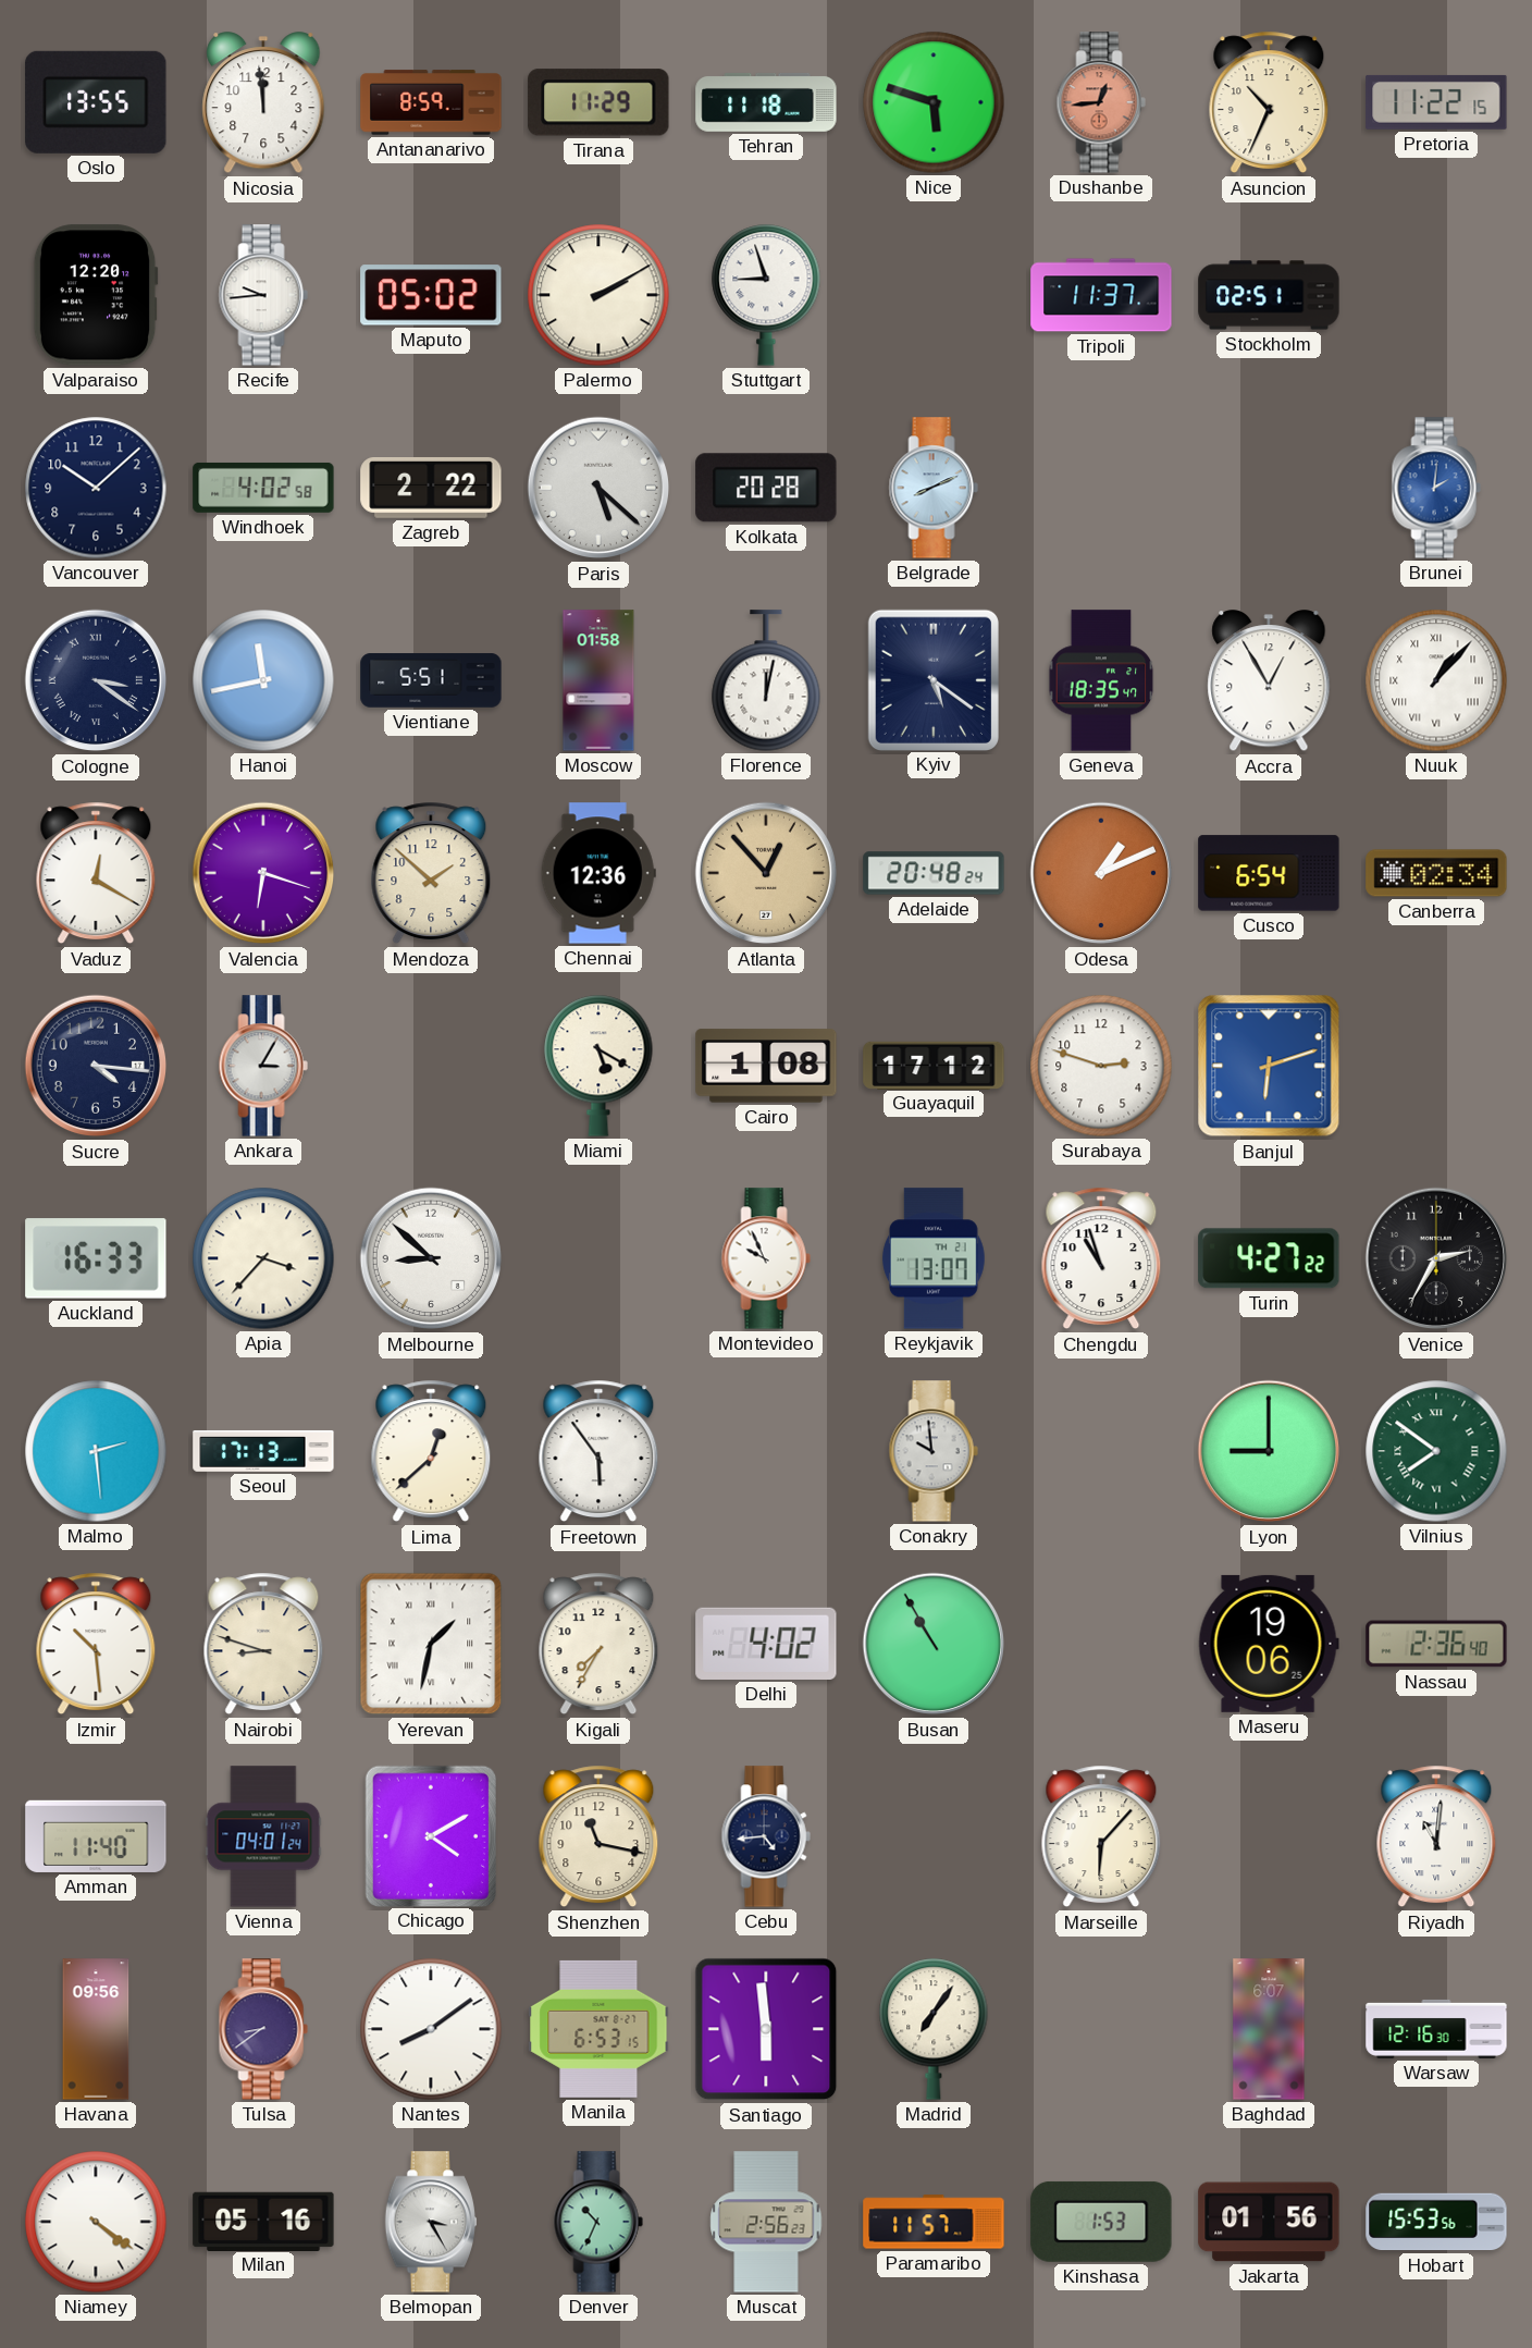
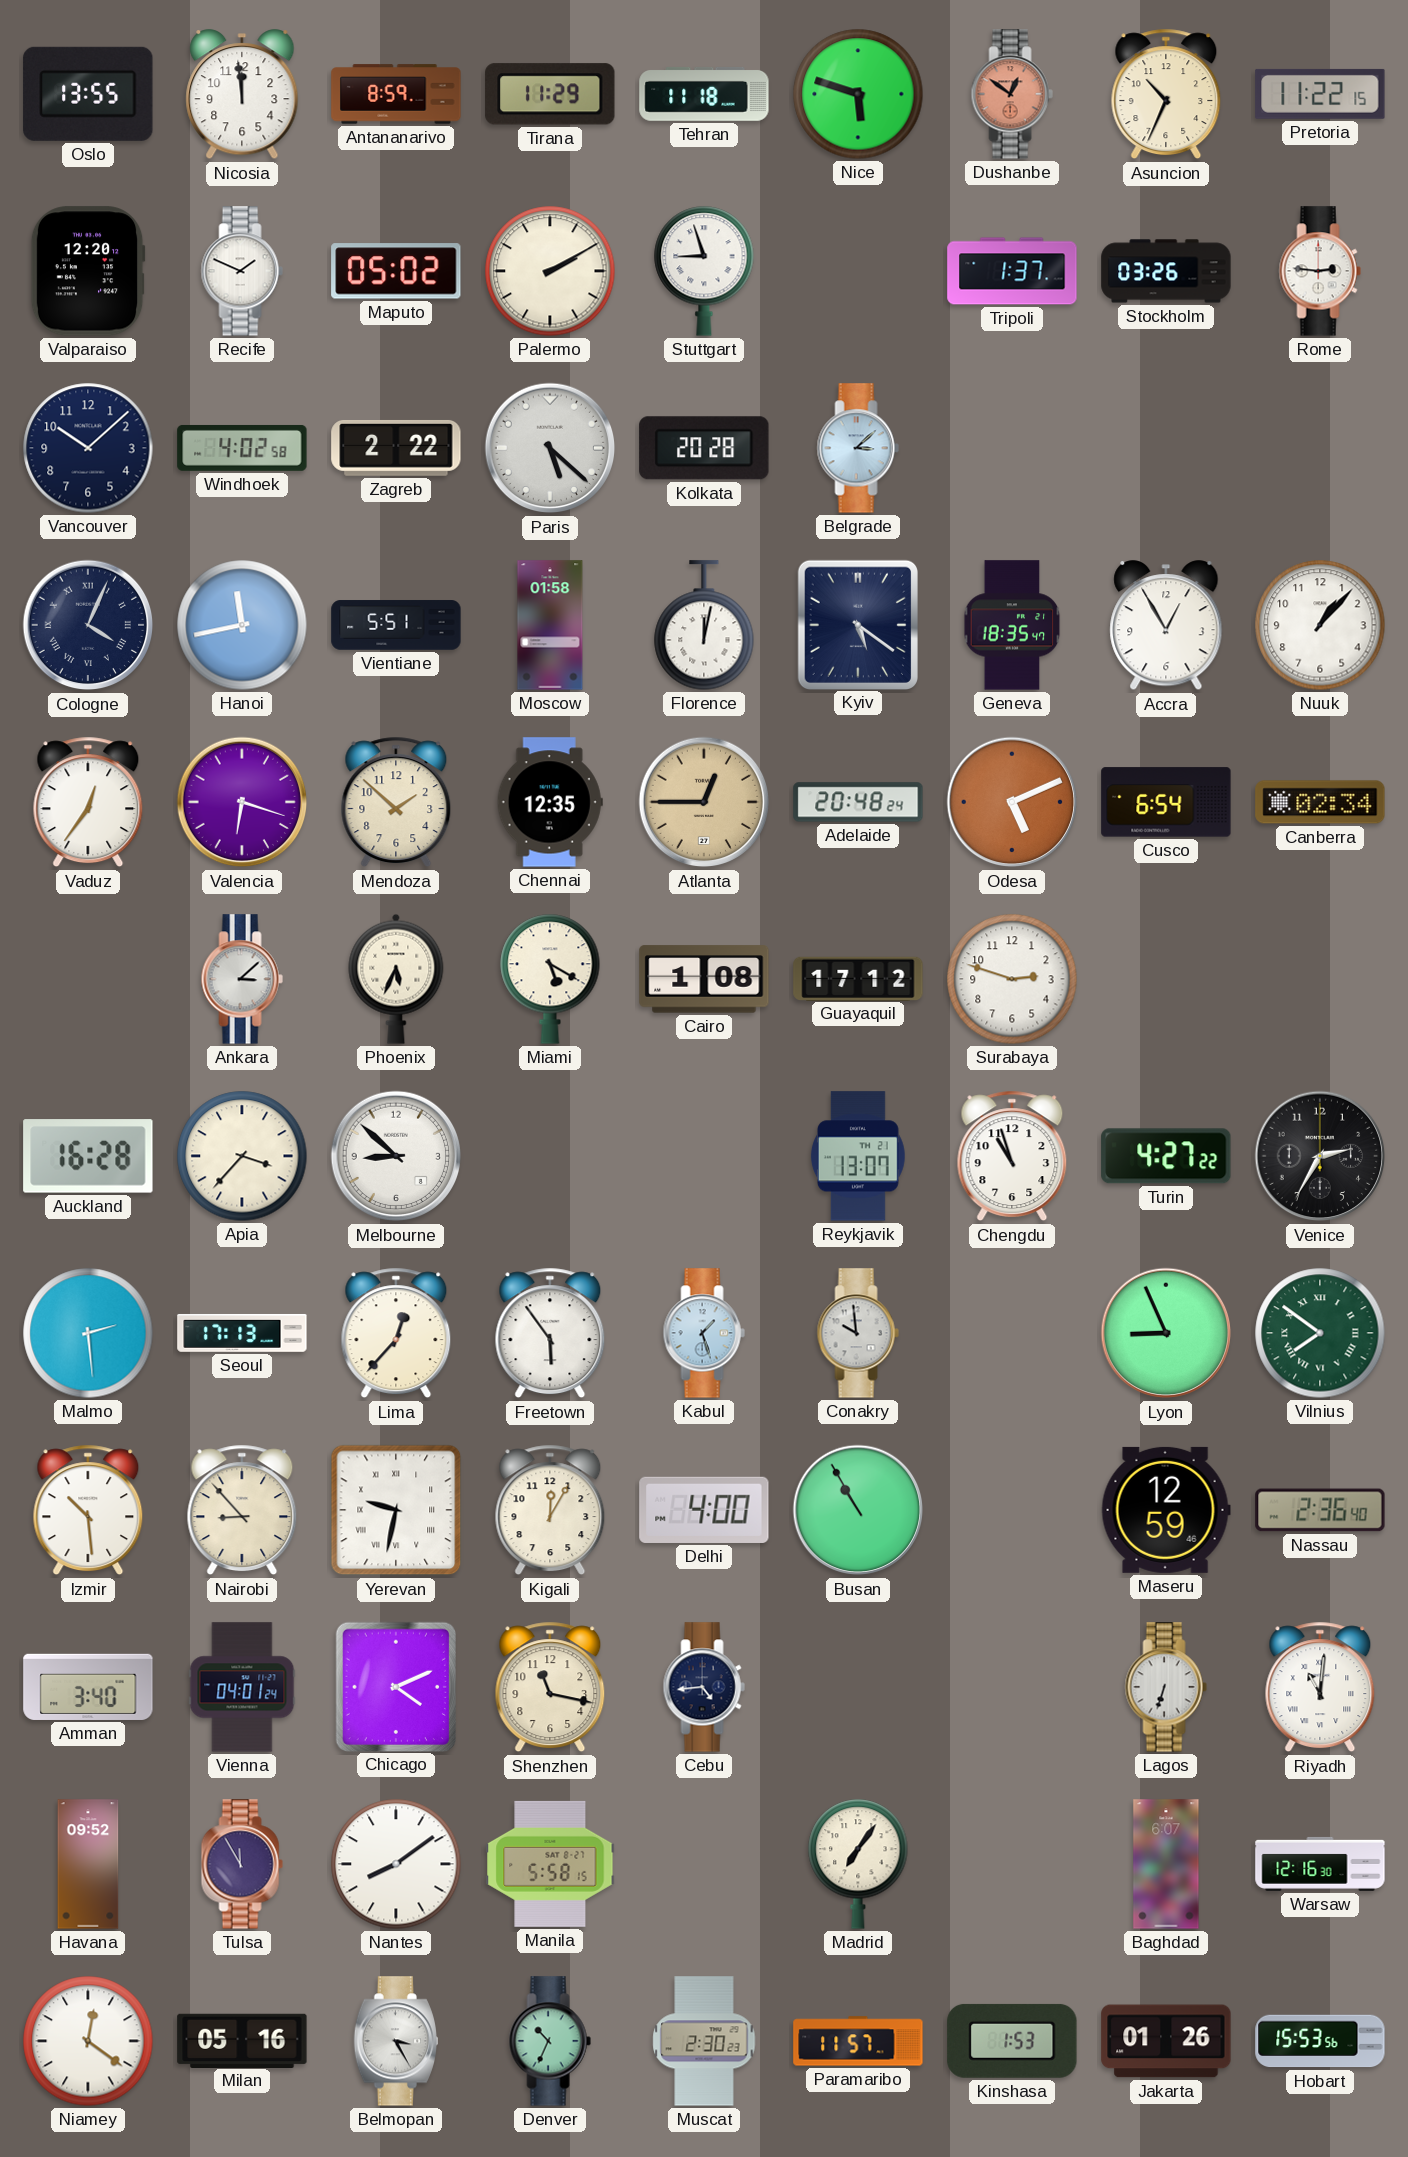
Dushanbe: 12:44 -> 12:51
Recife: 9:44 -> 1:49
Tripoli: 11:37 -> 1:37
Stockholm: 02:51 -> 03:26
Rome: none -> 2:46
Belgrade: 8:11 -> 3:08
Brunei: 2:01 -> none
Cologne: 3:21 -> 4:04
Nuuk numerals: Roman -> Arabic
Vaduz: 12:20 -> 12:36
Chennai: 12:36 -> 12:35
Atlanta: 12:53 -> 12:45
Odesa: 1:11 -> 5:11
Sucre: 4:16 -> none
Ankara: 3:05 -> 3:08
Phoenix: none -> 5:34
Banjul: 6:12 -> none
Auckland: 16:33 -> 16:28
Montevideo: 9:56 -> none
Lima: 12:38 -> 12:37
Kabul: none -> 1:27
Lyon: 9:00 -> 8:56
Nairobi: 8:48 -> 8:53
Yerevan: 1:32 -> 9:32
Kigali: 7:35 -> 12:05
Delhi: 4:02 -> 4:00
Maseru: 19:06 -> 12:59
Amman: 11:40 -> 3:40
Chicago: 4:10 -> 4:11
Marseille: 6:07 -> none
Lagos: none -> 6:33
Havana: 09:56 -> 09:52
Tulsa: 8:39 -> 11:55
Manila: 6:53 -> 5:58
Santiago: 5:59 -> none
Niamey: 4:21 -> 12:21
Muscat: 2:56 -> 2:30
Jakarta: 01:56 -> 01:26
